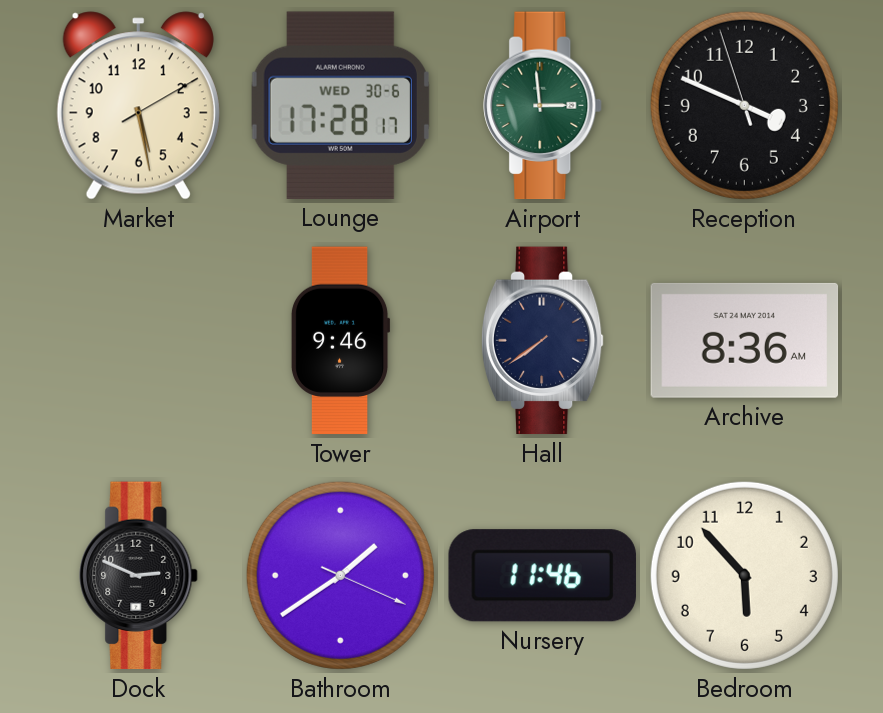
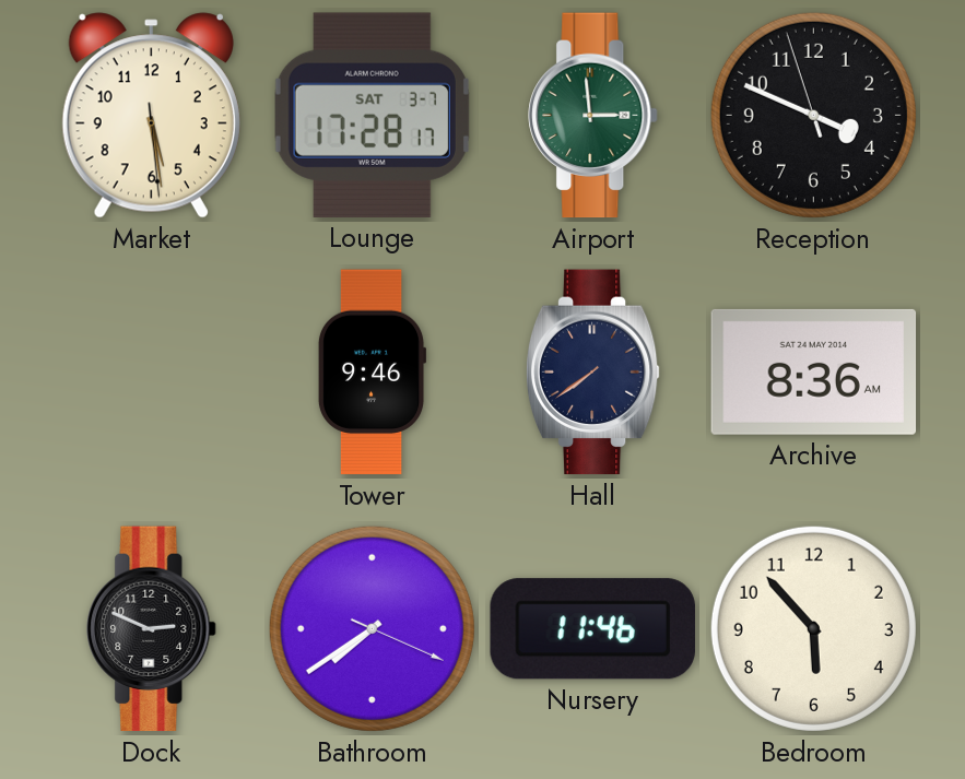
Market: 5:28:10 -> 5:28:29
Lounge date: WED 30-6 -> SAT 3-7
Bathroom: 1:39 -> 7:39
